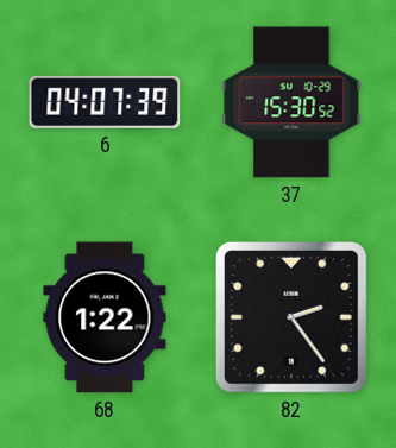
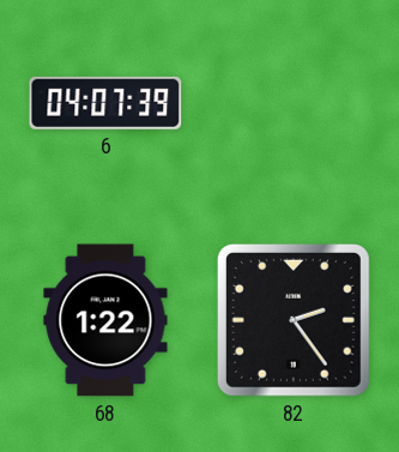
37: 15:30 -> none
